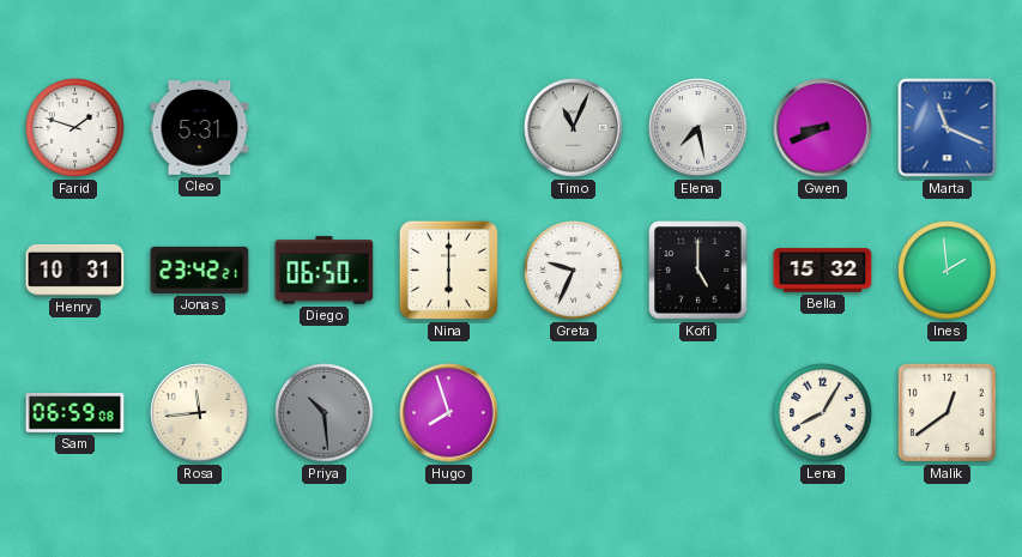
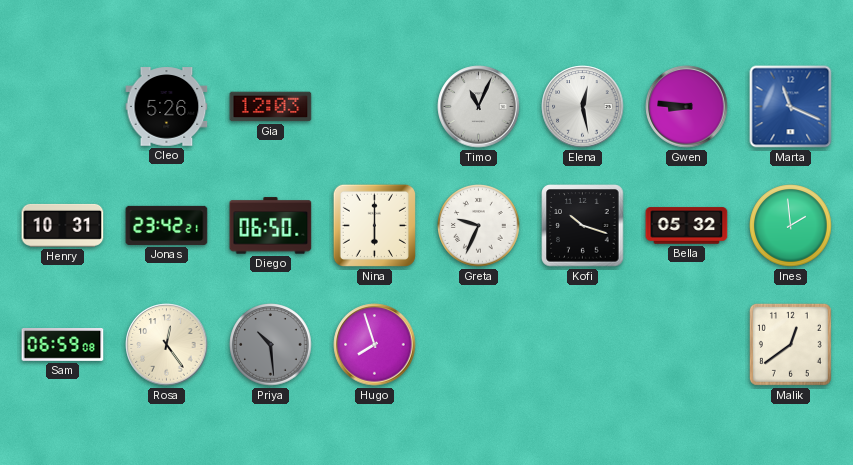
Farid: 1:48 -> none
Cleo: 5:31 -> 5:26
Gia: none -> 12:03
Elena: 7:28 -> 12:28
Gwen: 8:41 -> 8:46
Kofi: 5:00 -> 10:18
Bella: 15:32 -> 05:32
Rosa: 11:44 -> 12:24
Lena: 8:05 -> none
